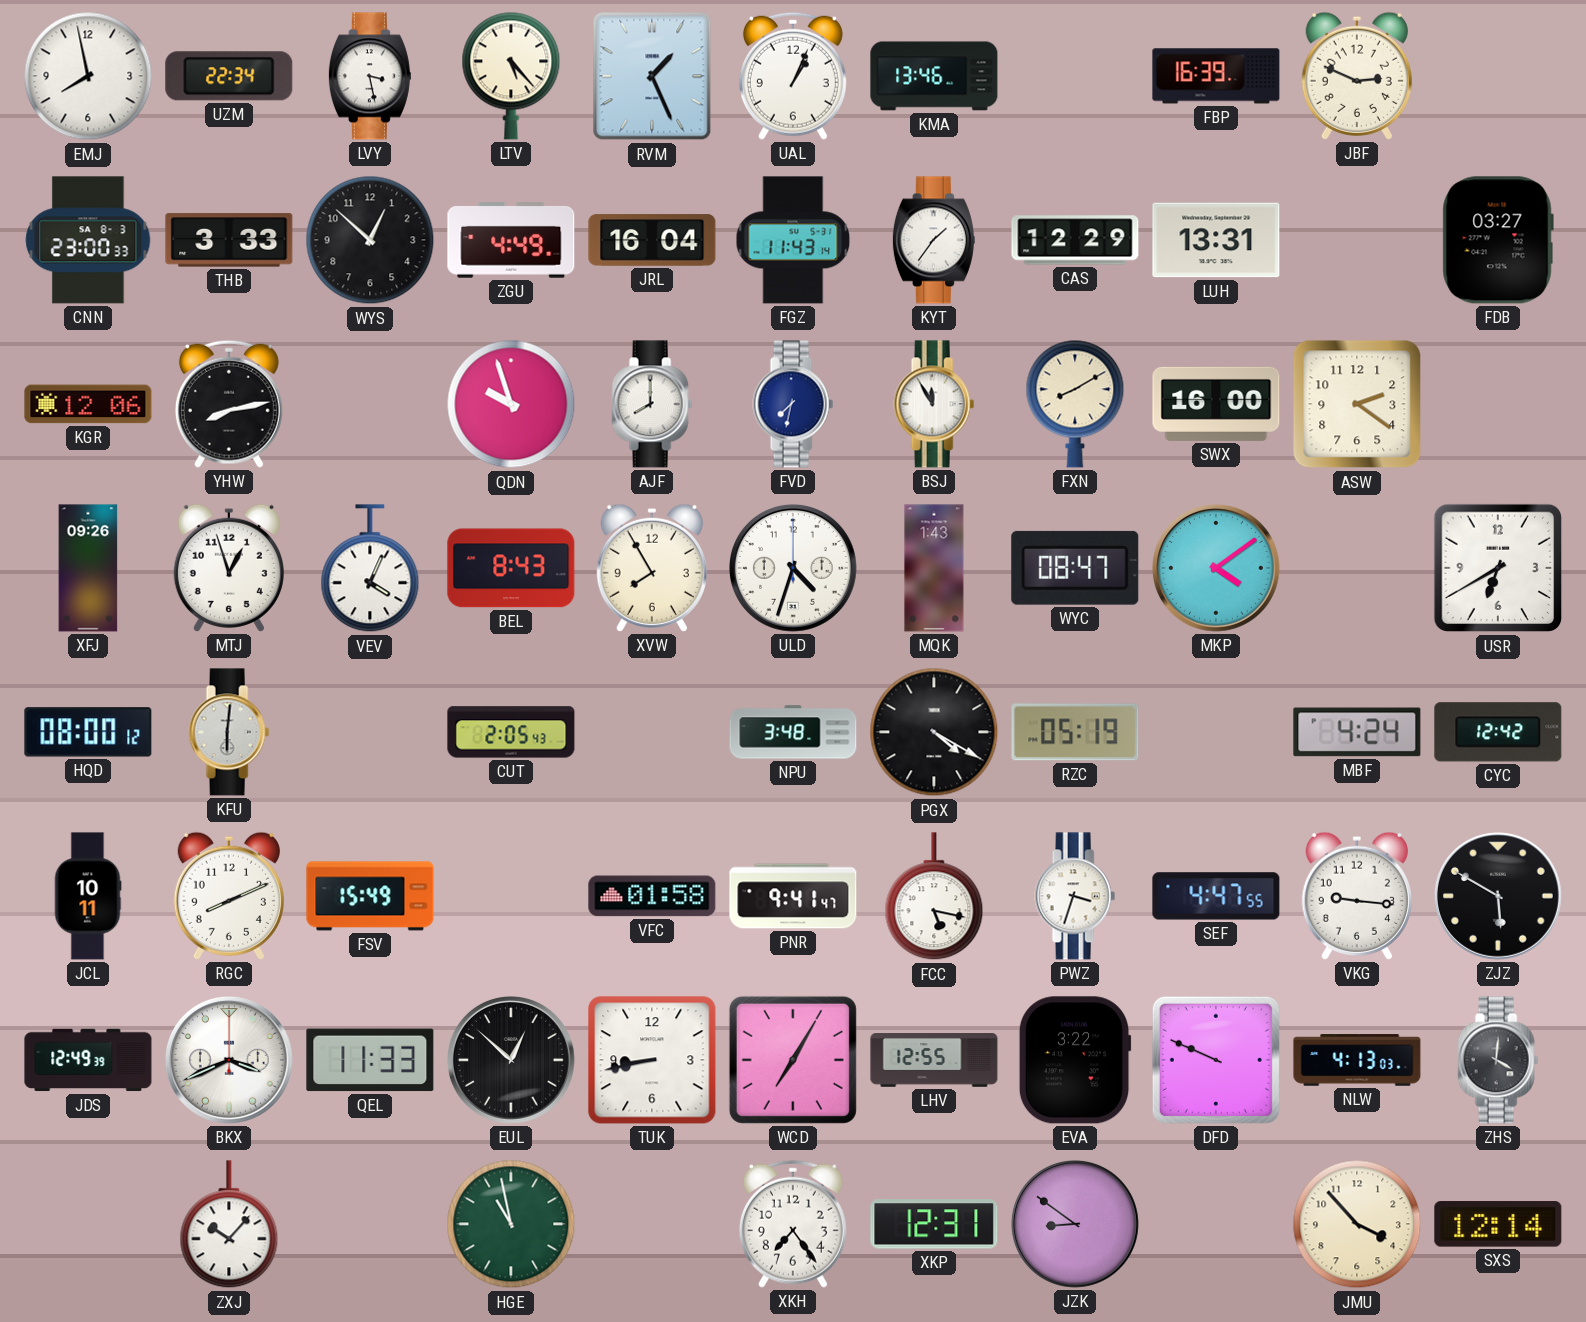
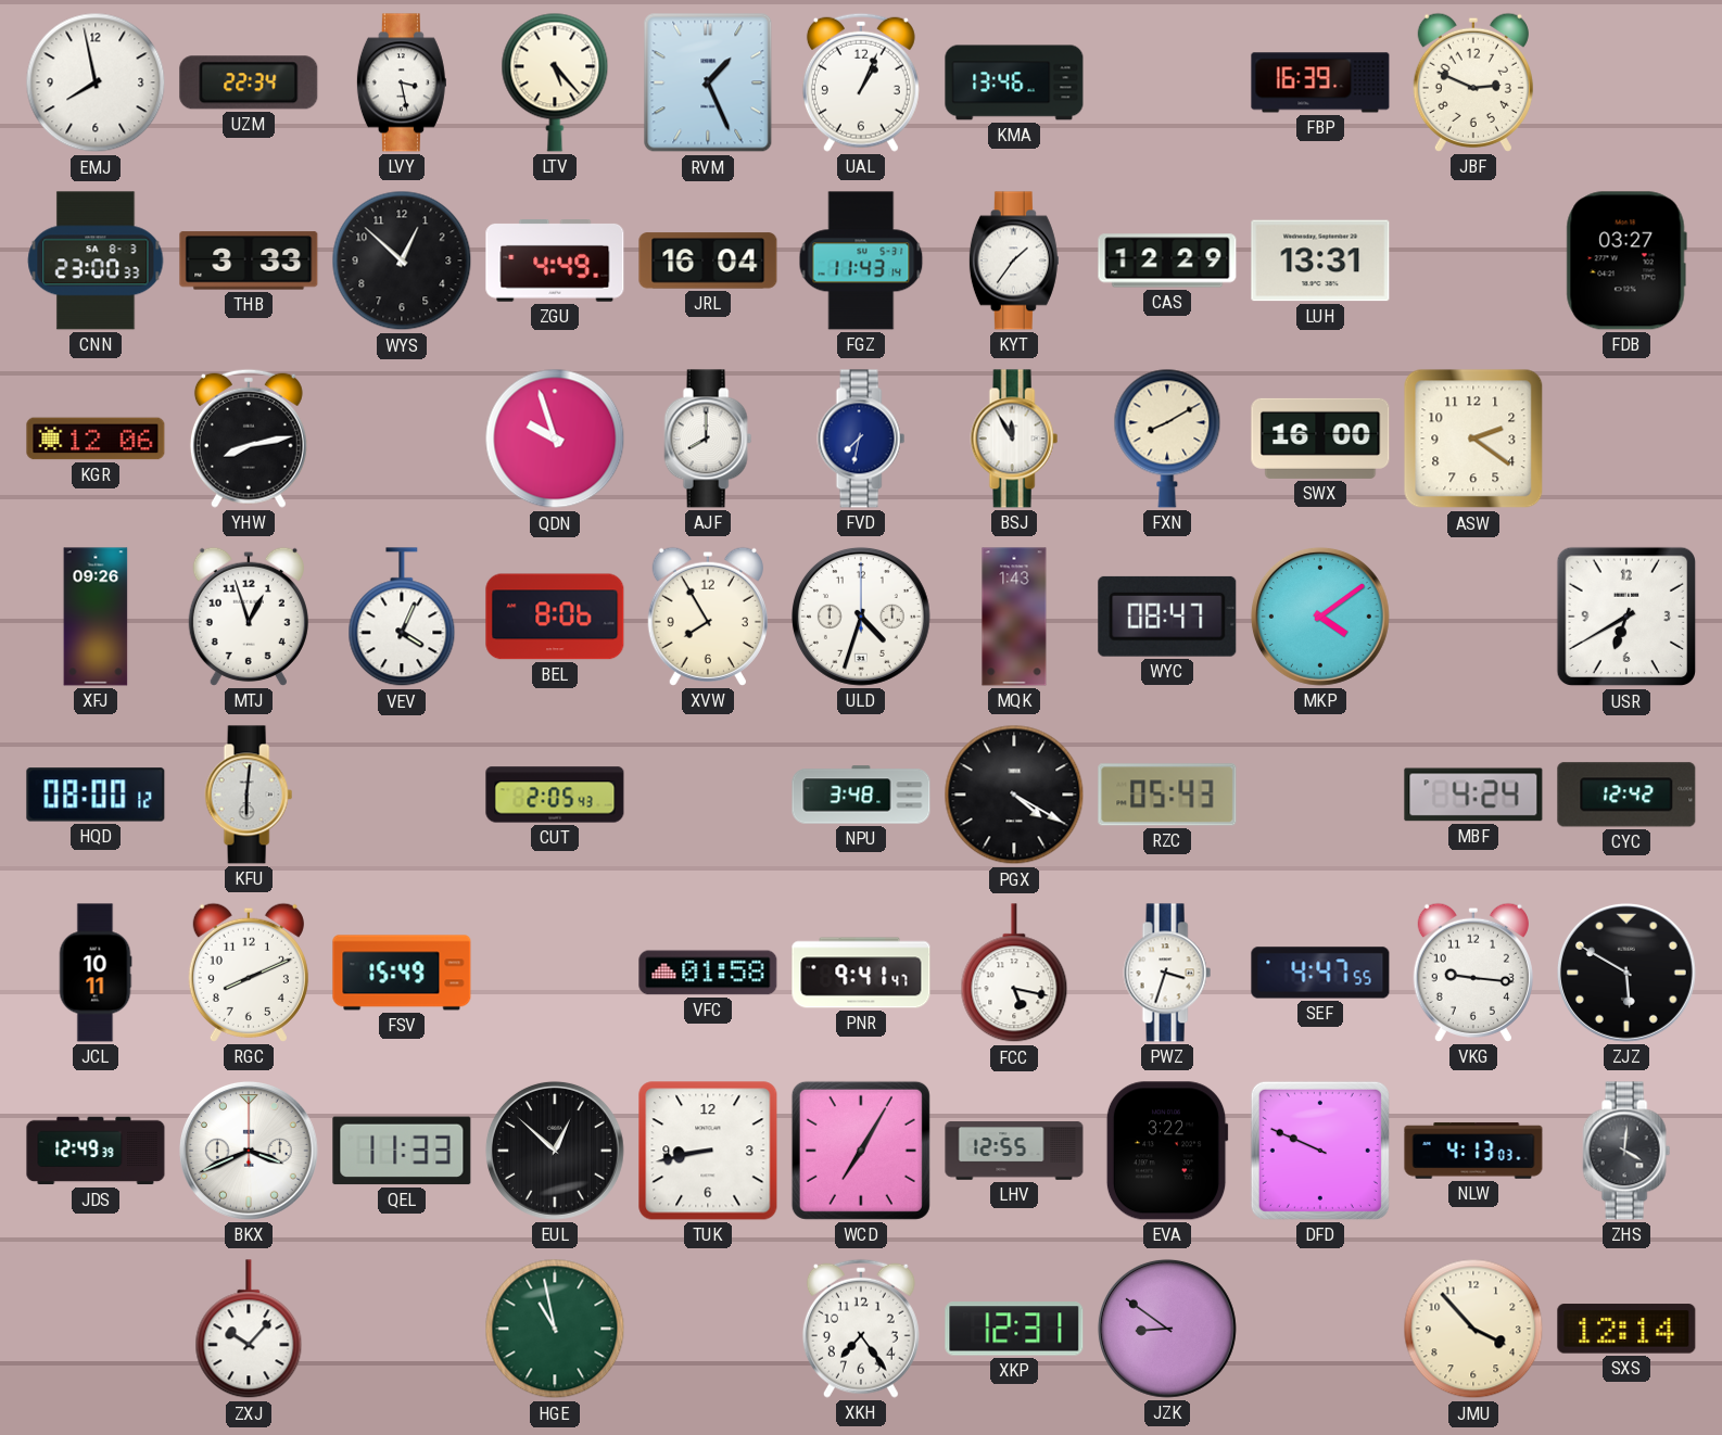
BEL: 8:43 -> 8:06
RZC: 05:19 -> 05:43
